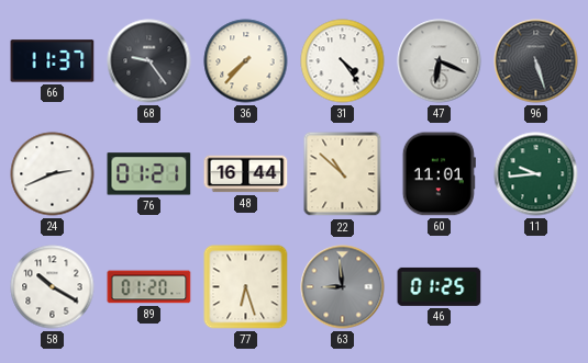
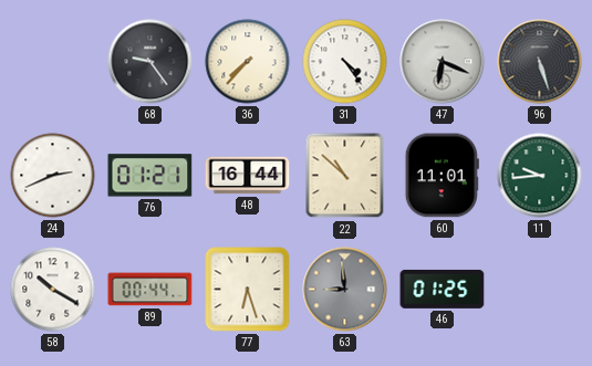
66: 11:37 -> none
89: 01:20 -> 00:44
